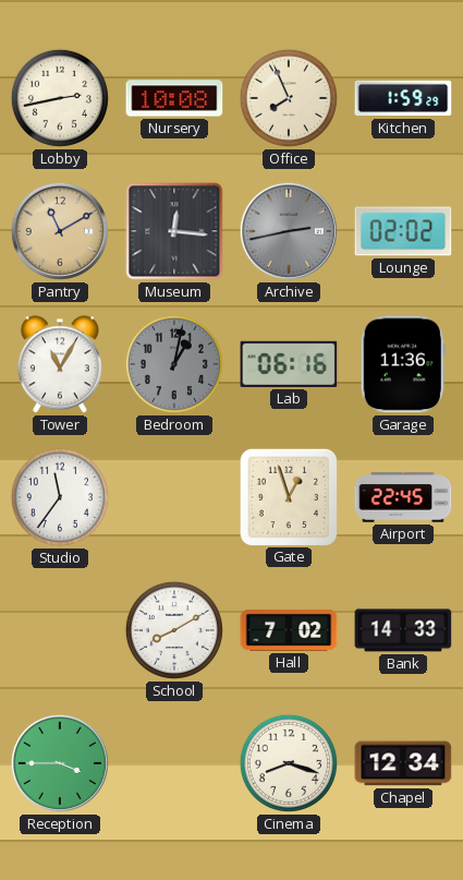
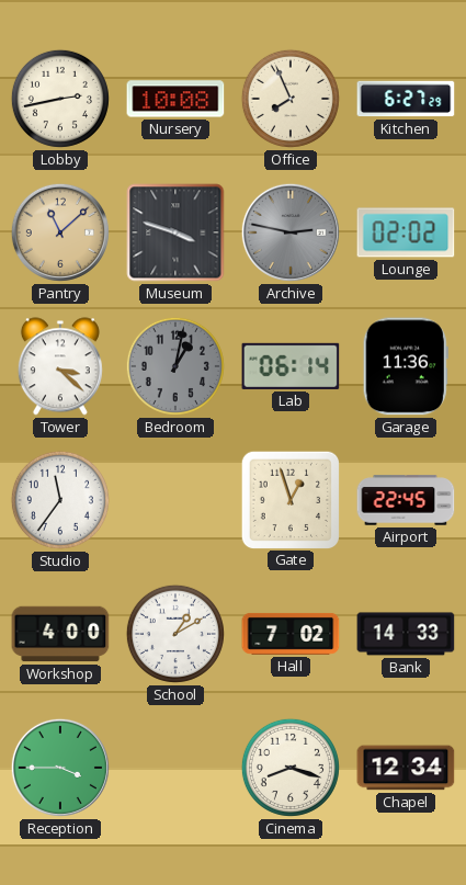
Kitchen: 1:59 -> 6:27
Pantry: 11:10 -> 11:08
Museum: 12:16 -> 3:48
Archive: 2:43 -> 2:47
Tower: 11:05 -> 3:22
Lab: 06:16 -> 06:14
Workshop: none -> 4:00
School: 8:10 -> 1:10
